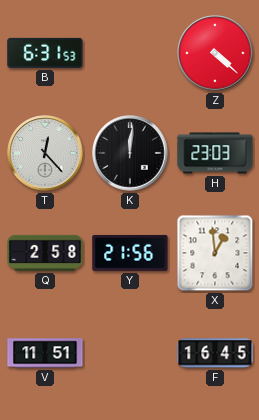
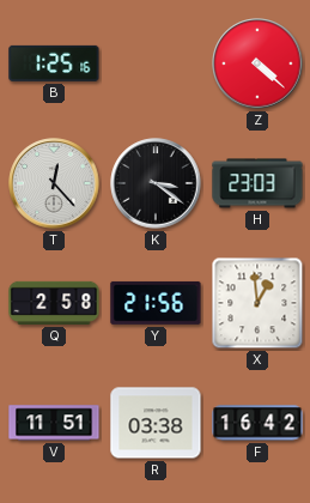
B: 6:31 -> 1:25
K: 12:01 -> 3:21
R: none -> 03:38
F: 16:45 -> 16:42
